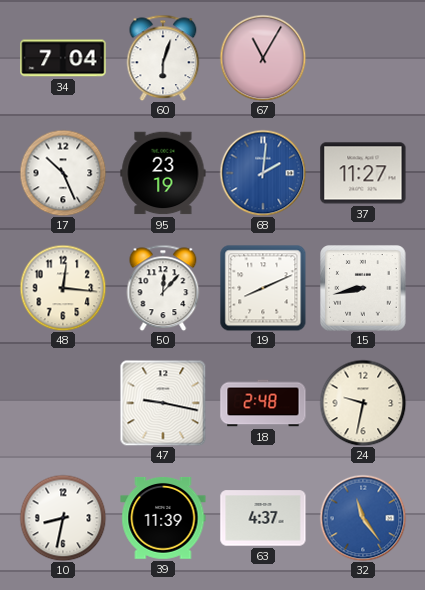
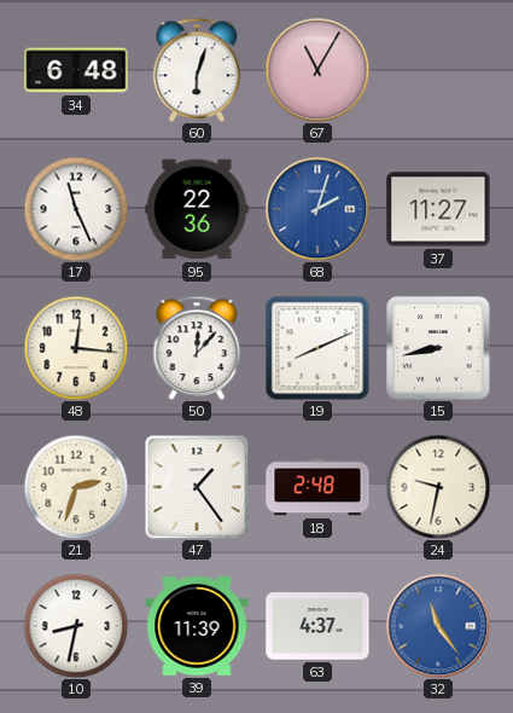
34: 7:04 -> 6:48
17: 10:26 -> 11:26
95: 23:19 -> 22:36
68: 2:01 -> 2:03
21: none -> 2:33
47: 9:17 -> 1:24
